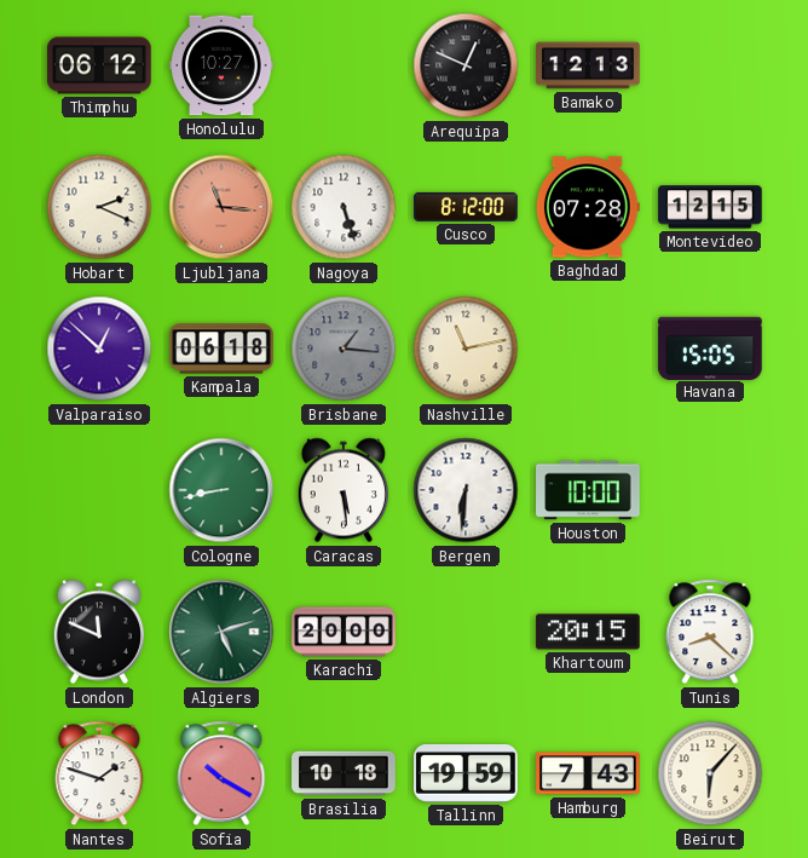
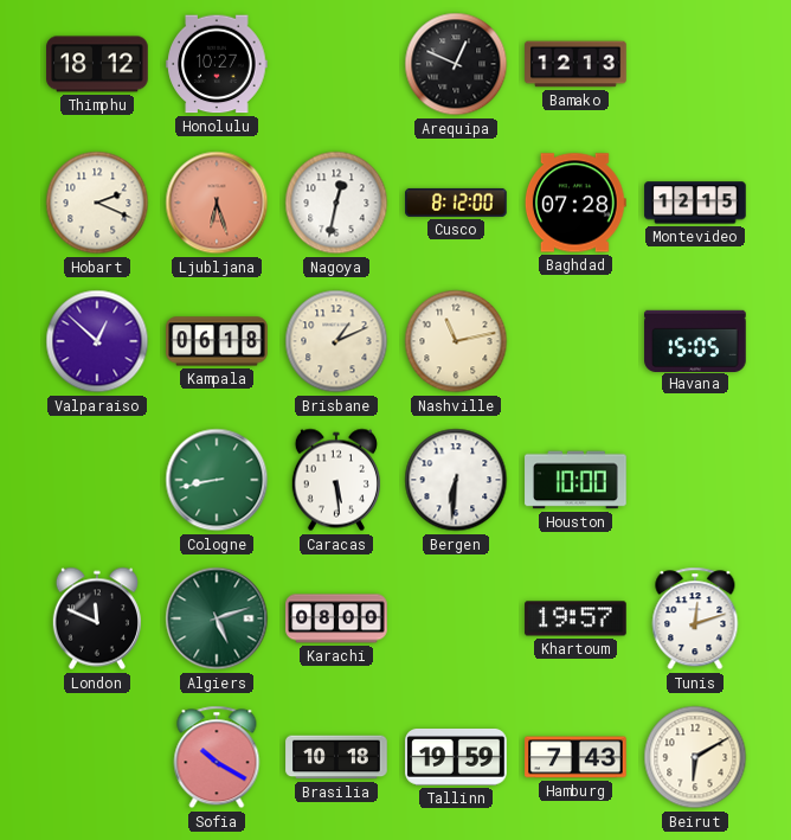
Thimphu: 06:12 -> 18:12
Ljubljana: 11:16 -> 6:27
Nagoya: 5:27 -> 12:32
Brisbane: 1:16 -> 1:11
Brisbane dial: grey -> cream
Karachi: 20:00 -> 08:00
Khartoum: 20:15 -> 19:57
Tunis: 8:22 -> 12:12
Nantes: 1:48 -> none
Beirut: 6:07 -> 6:10
